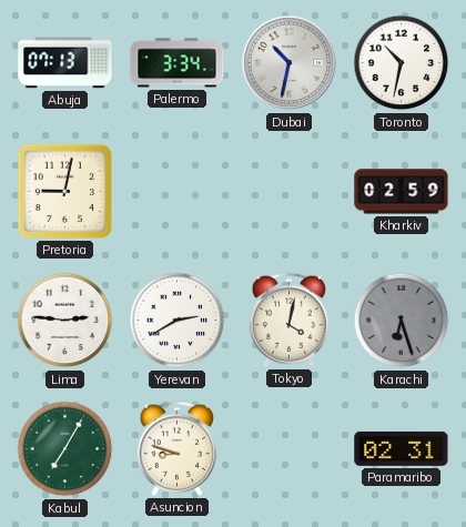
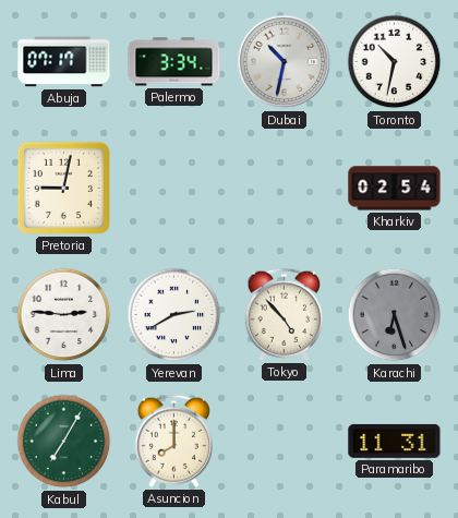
Abuja: 07:13 -> 07:17
Kharkiv: 02:59 -> 02:54
Tokyo: 4:02 -> 4:53
Asuncion: 8:48 -> 8:00
Paramaribo: 02:31 -> 11:31
